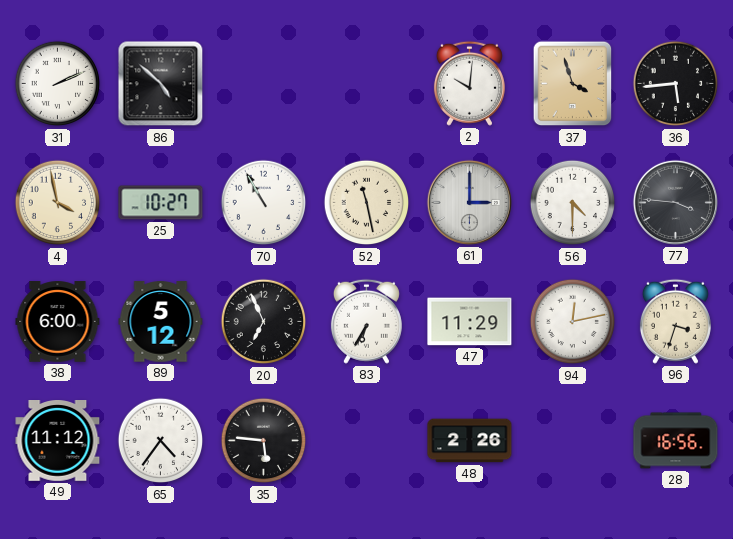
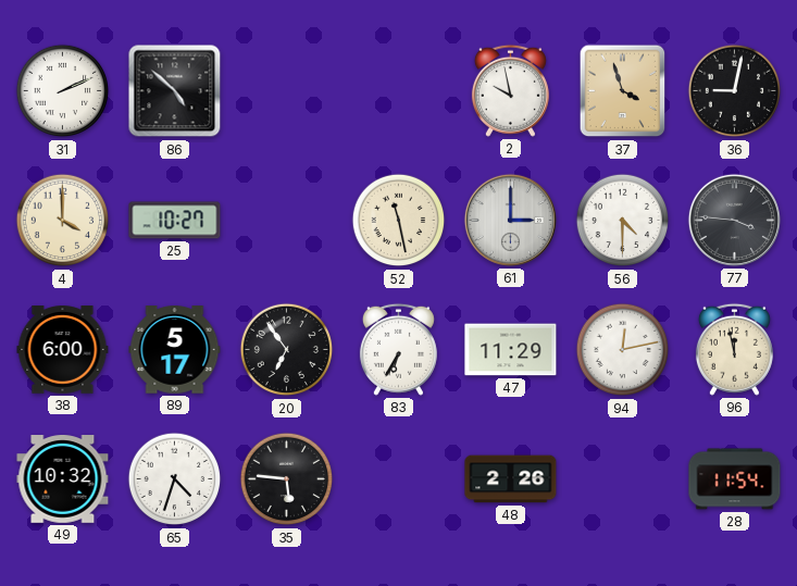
2: 10:01 -> 9:58
36: 5:44 -> 9:02
4: 3:58 -> 4:00
70: 10:55 -> none
89: 5:12 -> 5:17
20: 6:56 -> 6:54
96: 3:33 -> 11:58
49: 11:12 -> 10:32
65: 4:36 -> 4:33
28: 16:56 -> 11:54
